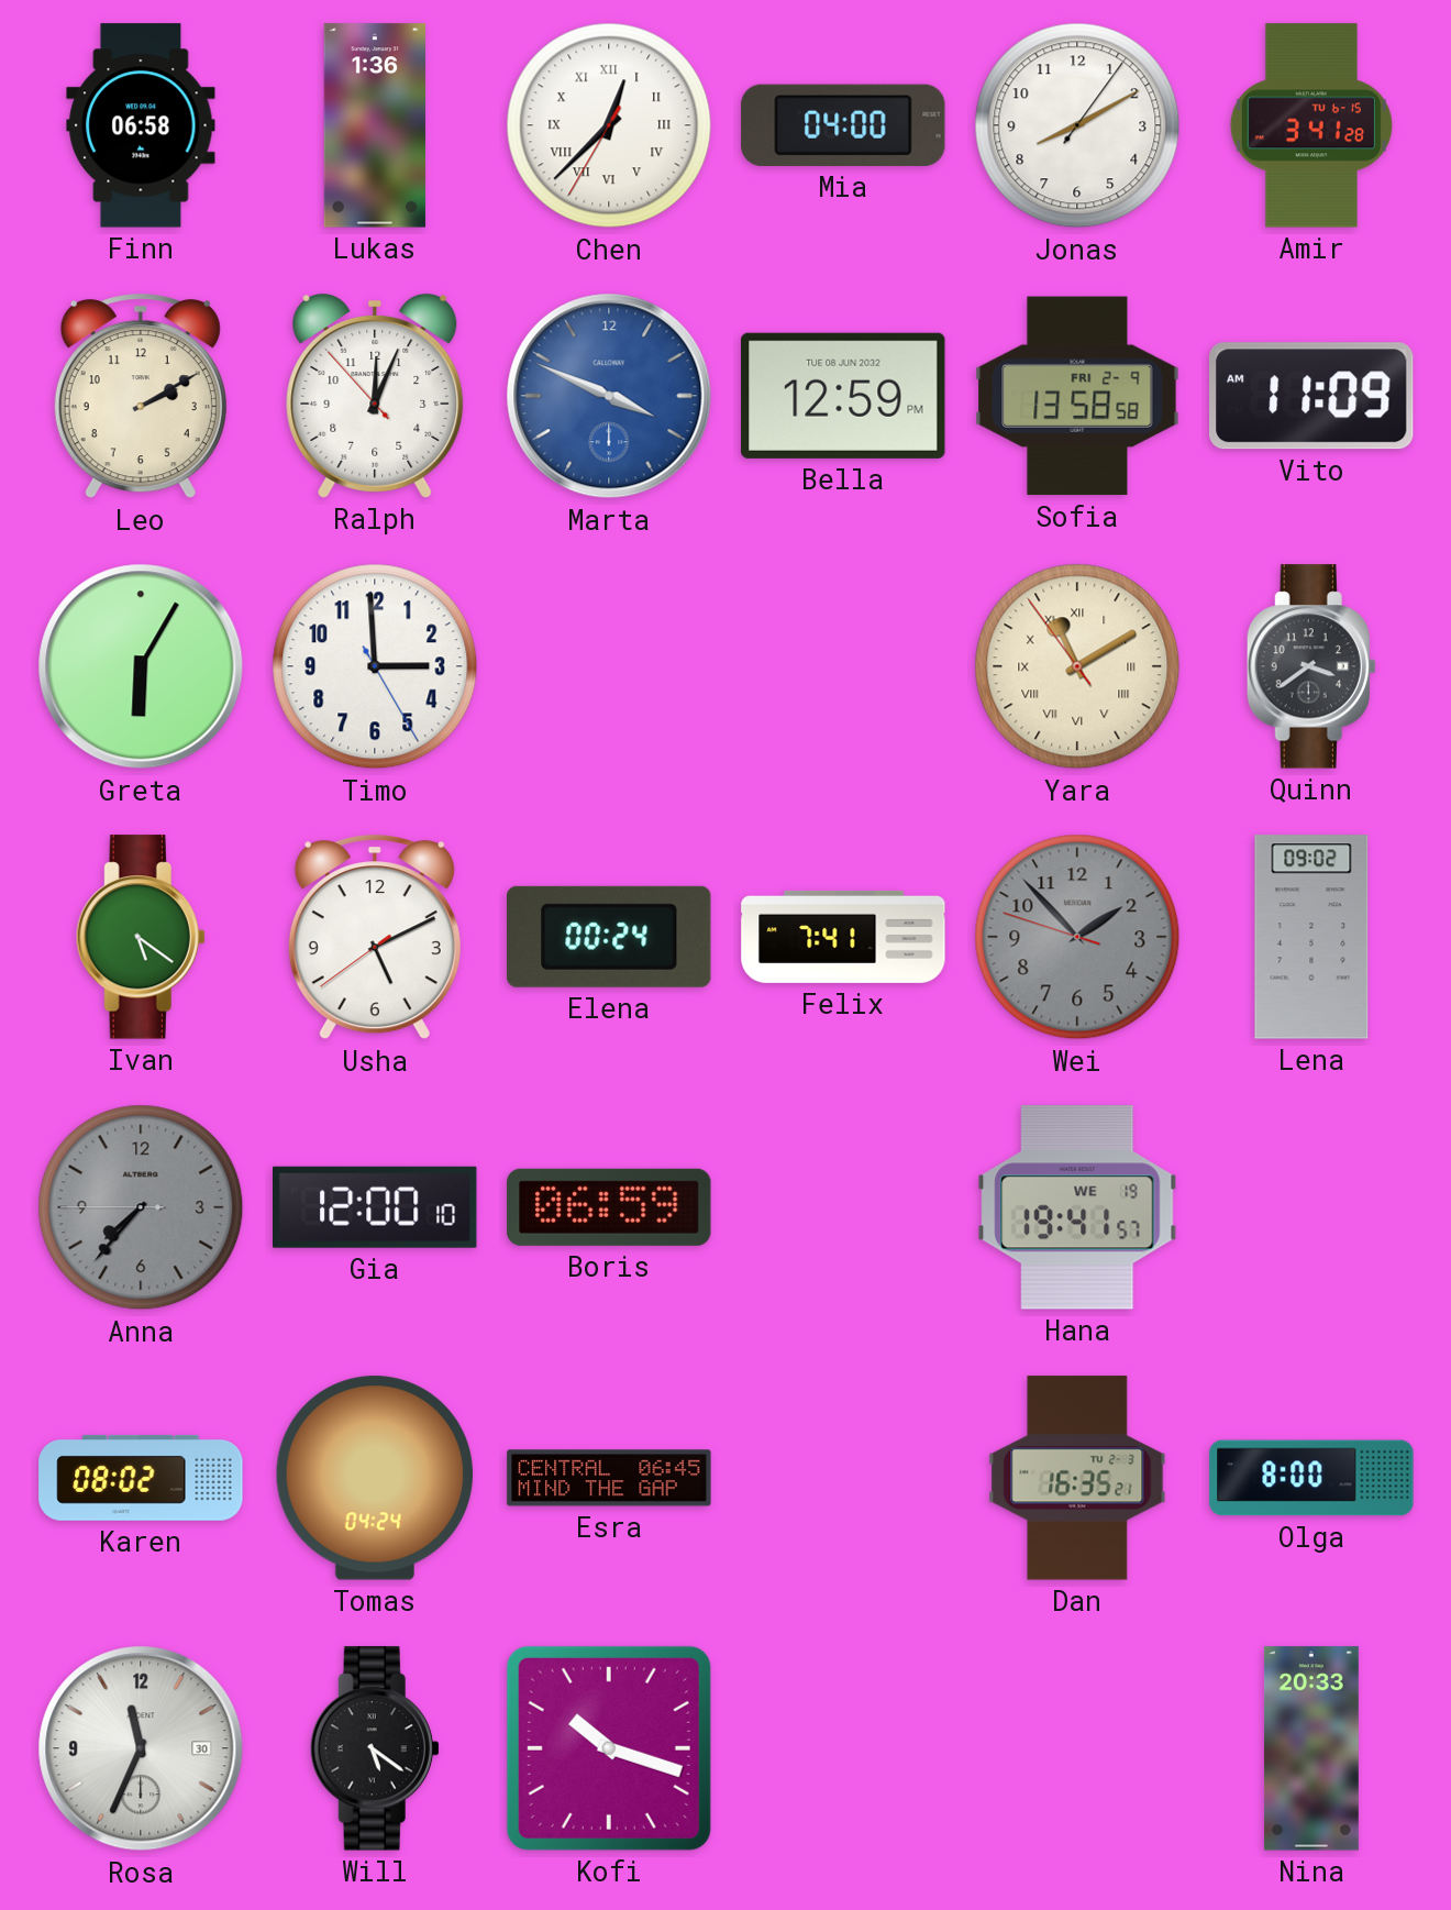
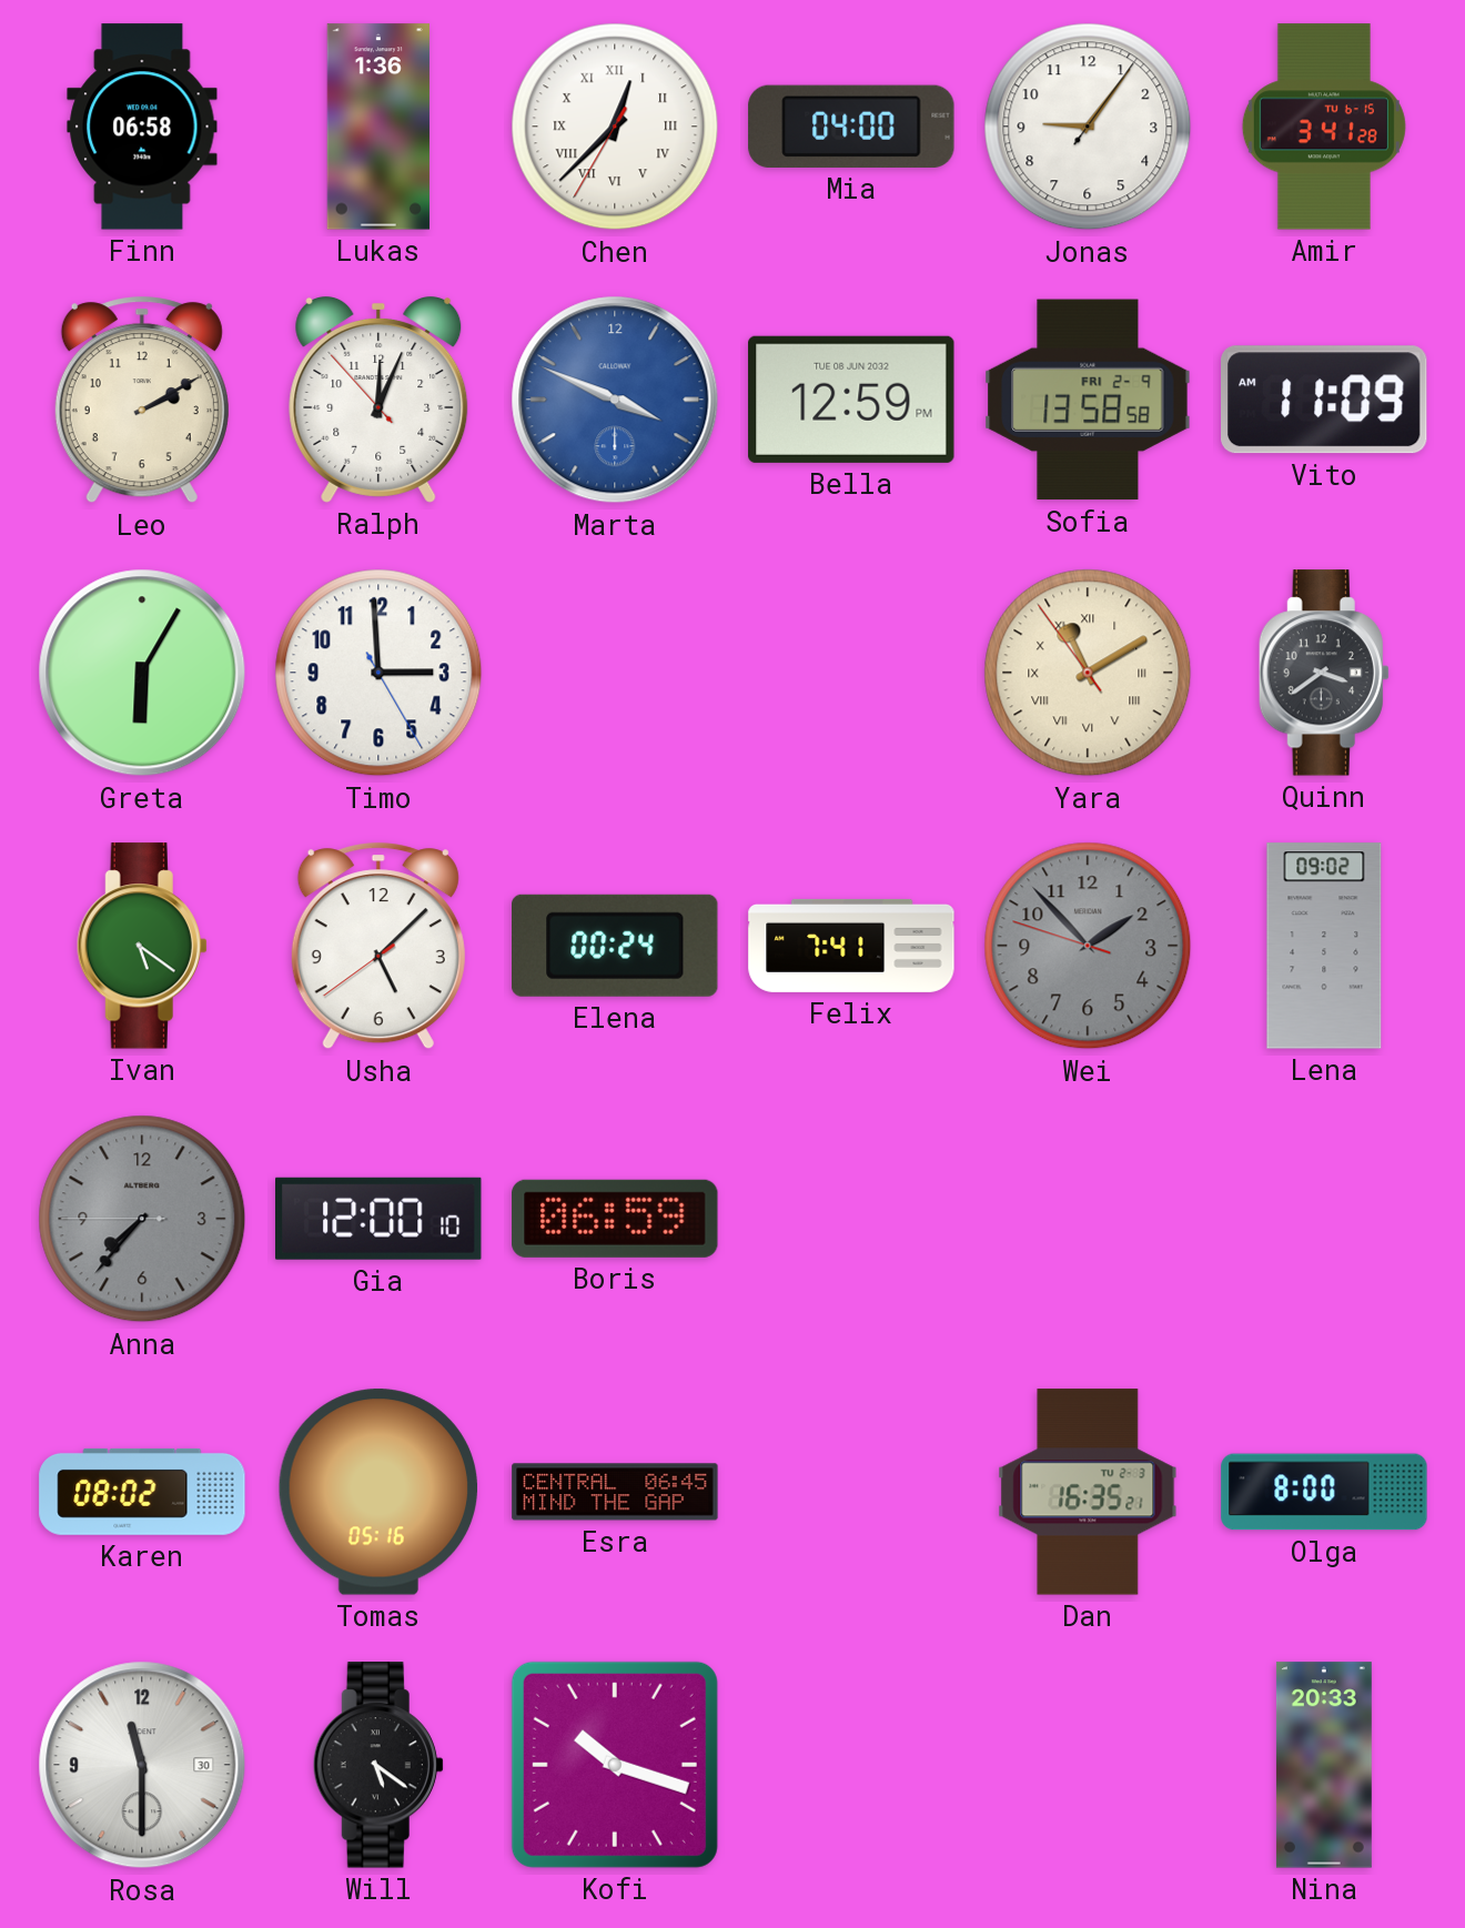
Jonas: 8:10 -> 9:06
Usha: 5:10 -> 5:07
Hana: 19:41 -> none
Tomas: 04:24 -> 05:16
Rosa: 11:34 -> 11:30
